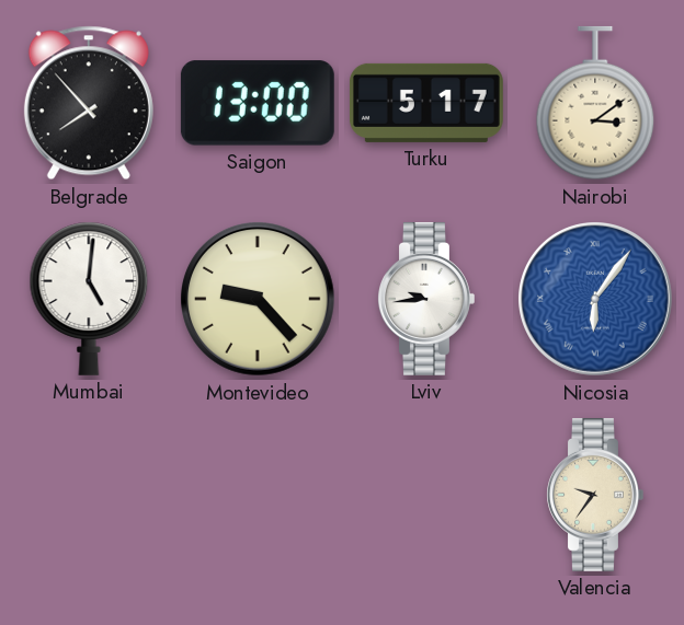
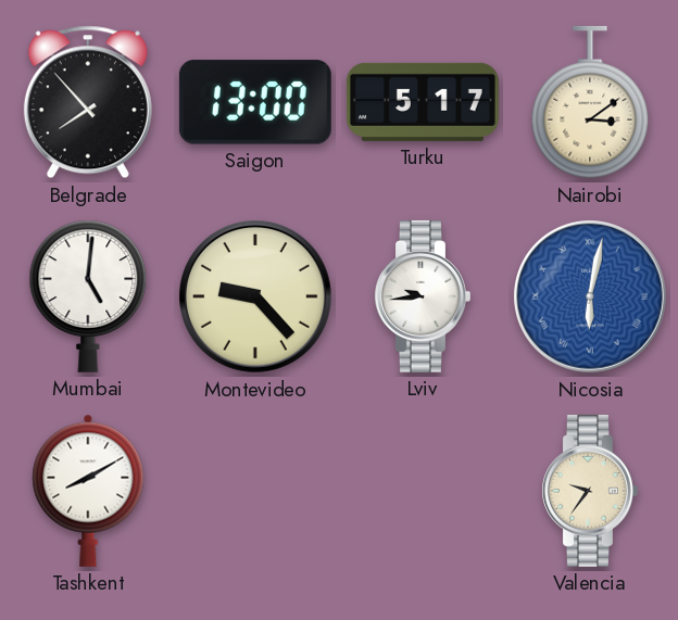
Nicosia: 6:06 -> 6:02
Tashkent: none -> 8:10
